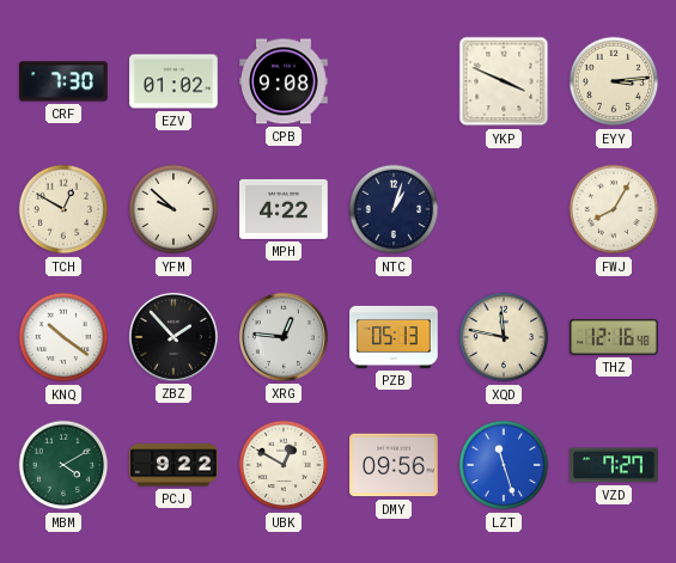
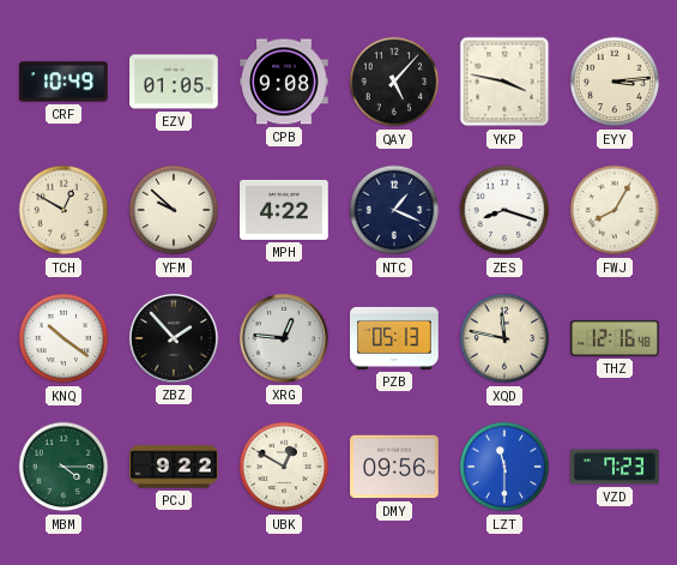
CRF: 7:30 -> 10:49
EZV: 01:02 -> 01:05
QAY: none -> 5:07
YKP: 3:49 -> 3:47
NTC: 1:03 -> 1:19
ZES: none -> 8:18
MBM: 4:10 -> 4:15
LZT: 11:27 -> 11:30
VZD: 7:27 -> 7:23
